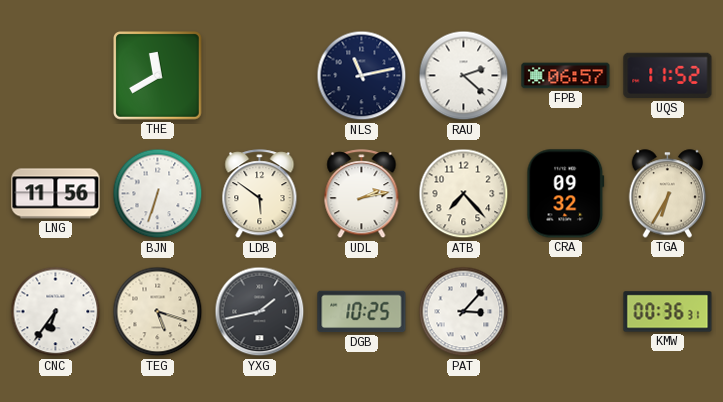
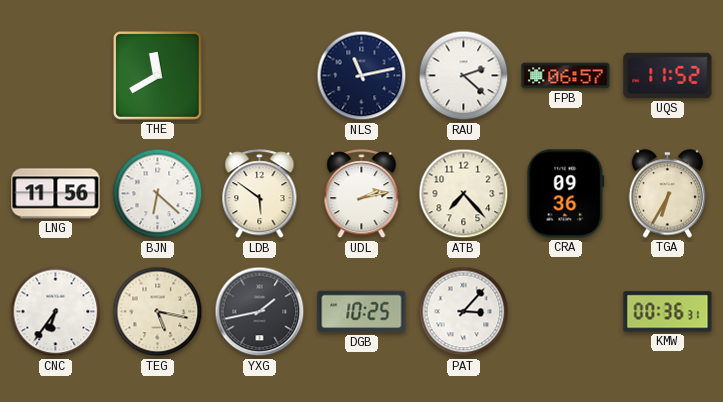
BJN: 6:33 -> 6:22
CRA: 09:32 -> 09:36
TEG: 5:18 -> 5:17
